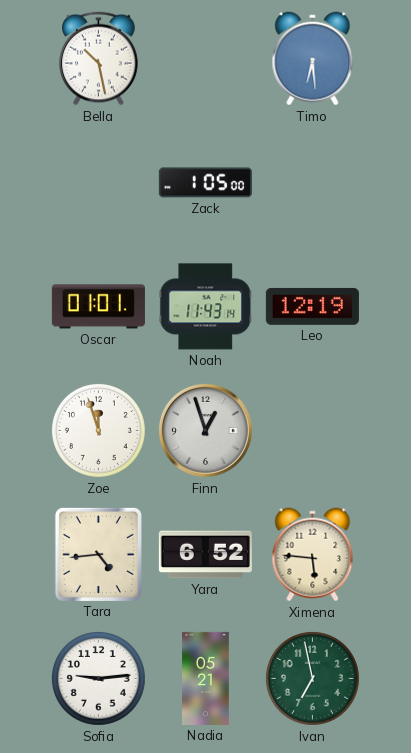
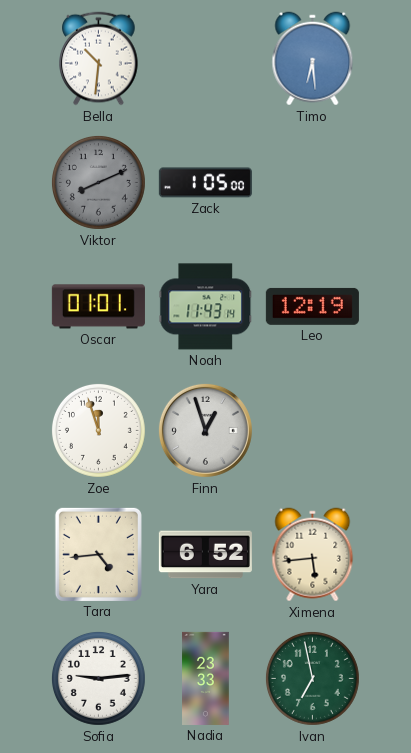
Bella: 10:28 -> 10:31
Viktor: none -> 8:11
Ximena: 5:46 -> 5:44
Nadia: 05:21 -> 23:33
